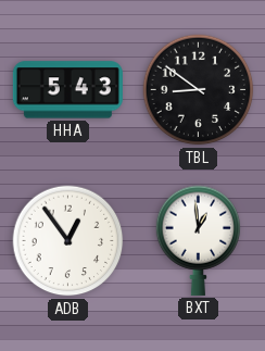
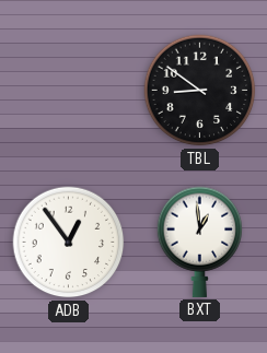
HHA: 5:43 -> none
